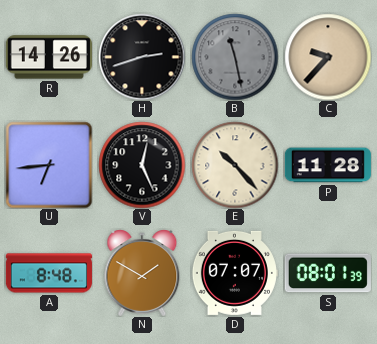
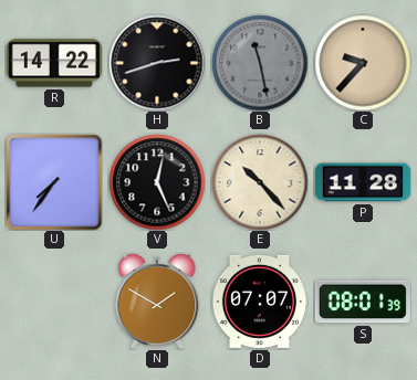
R: 14:26 -> 14:22
U: 6:44 -> 7:36
A: 8:48 -> none
